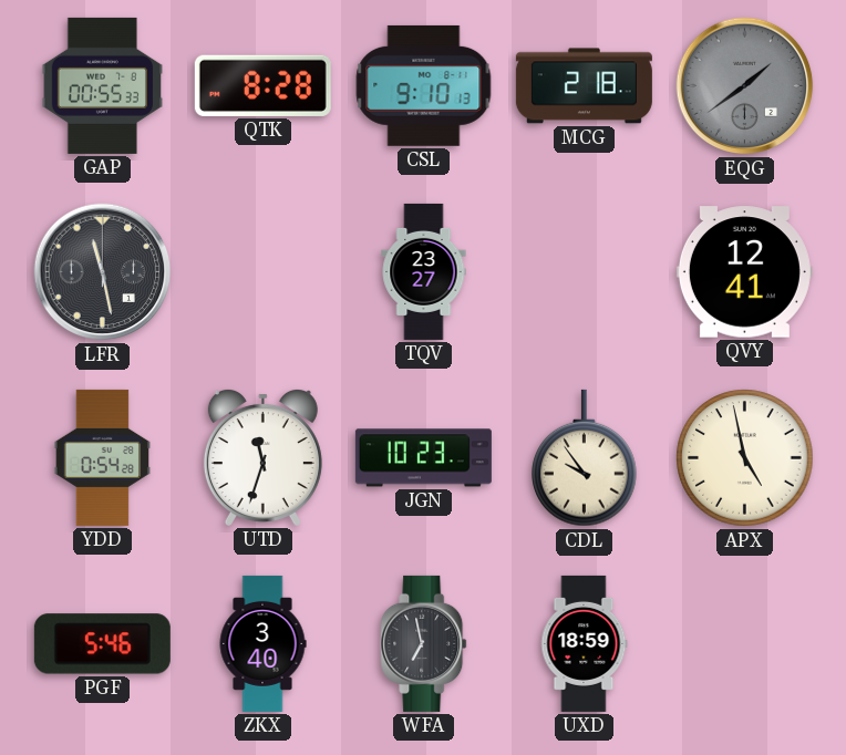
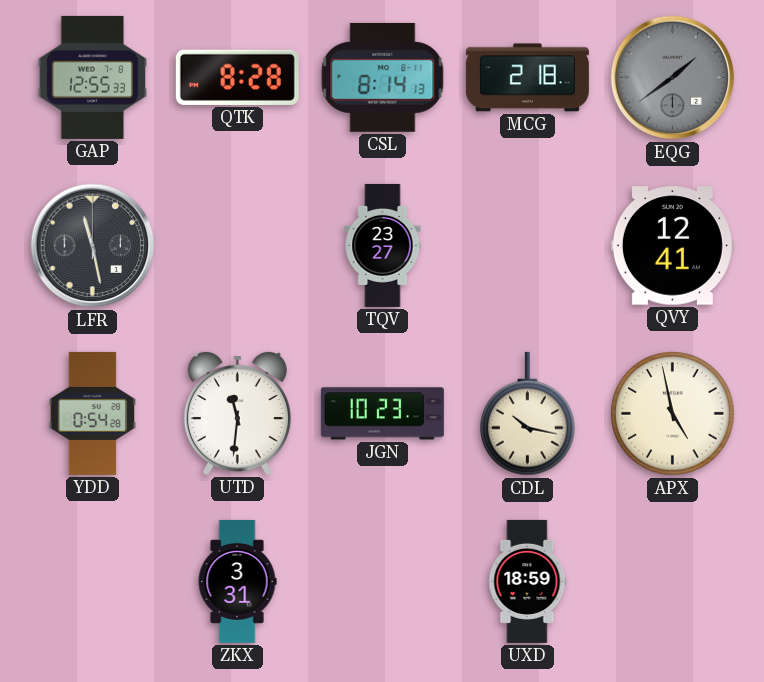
GAP: 00:55 -> 12:55
CSL: 9:10 -> 8:14
UTD: 11:33 -> 11:31
CDL: 9:54 -> 10:17
PGF: 5:46 -> none
ZKX: 3:40 -> 3:31
WFA: 6:58 -> none
